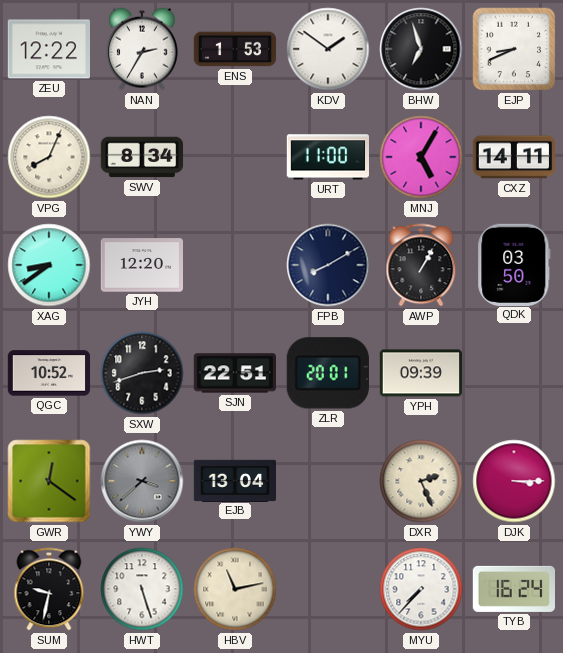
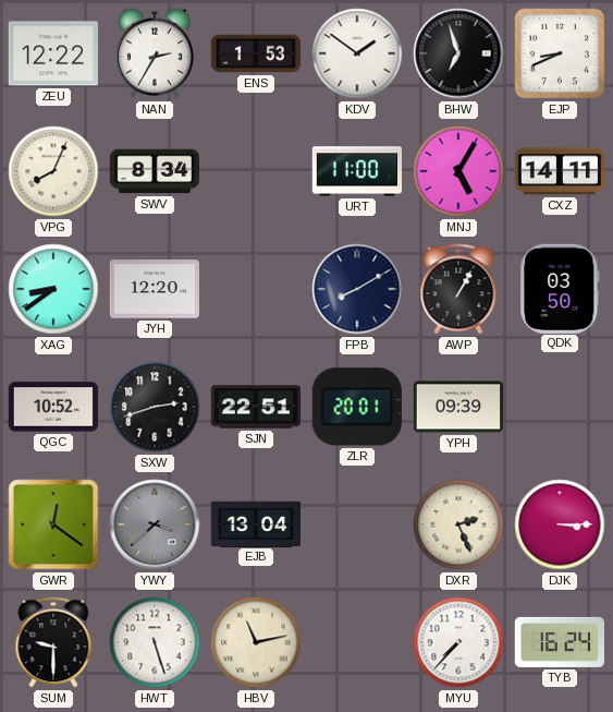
SUM: 9:32 -> 9:30
